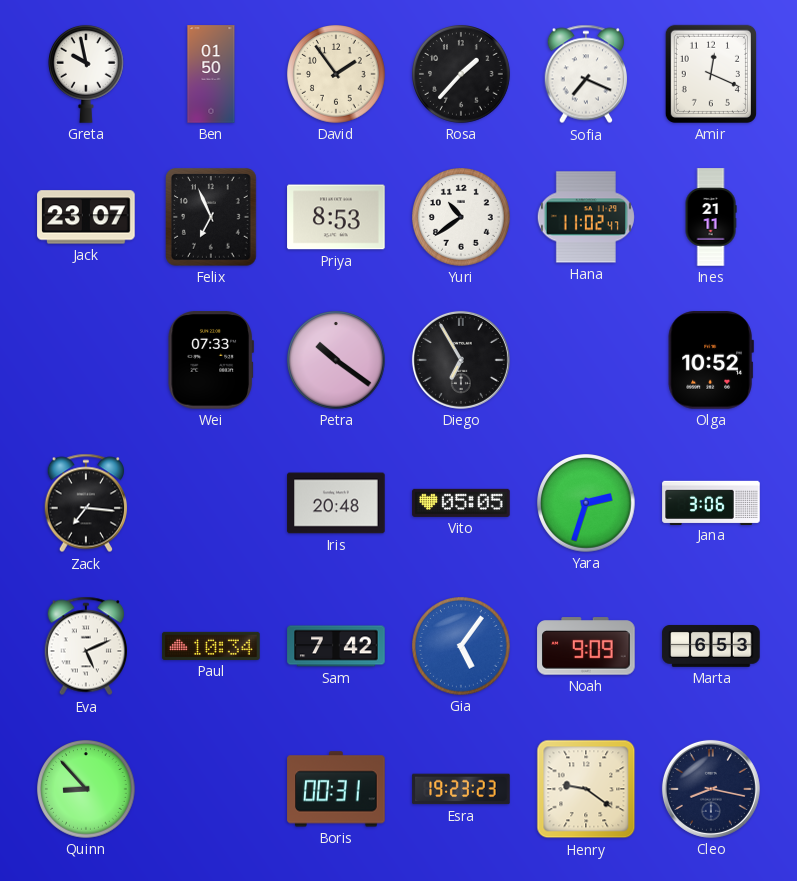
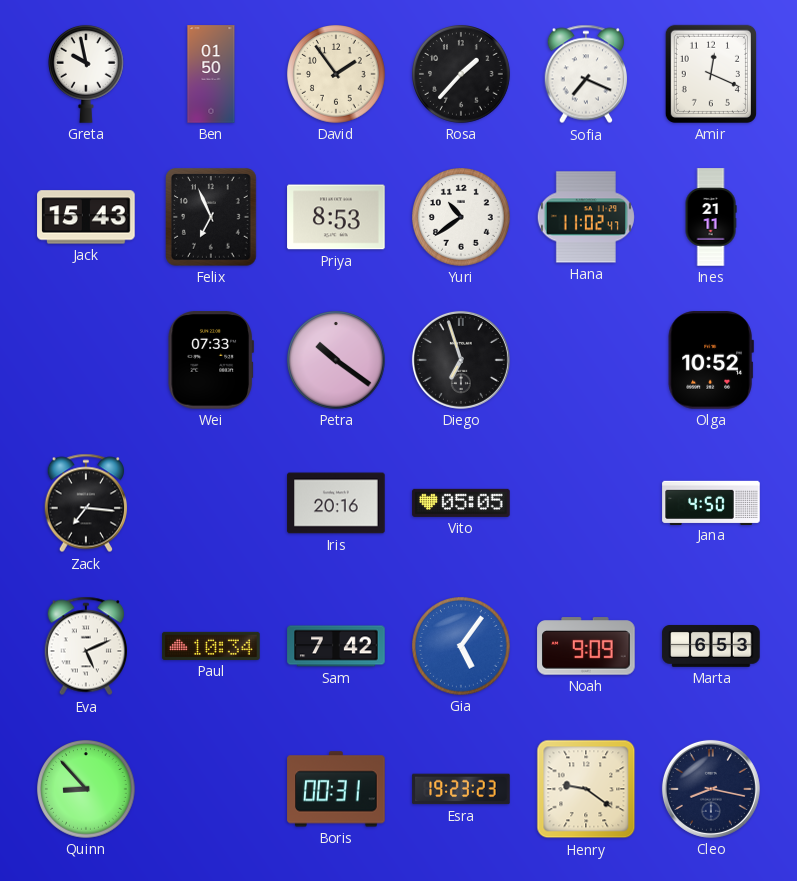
Jack: 23:07 -> 15:43
Diego: 6:55 -> 6:57
Iris: 20:48 -> 20:16
Yara: 2:33 -> none
Jana: 3:06 -> 4:50
